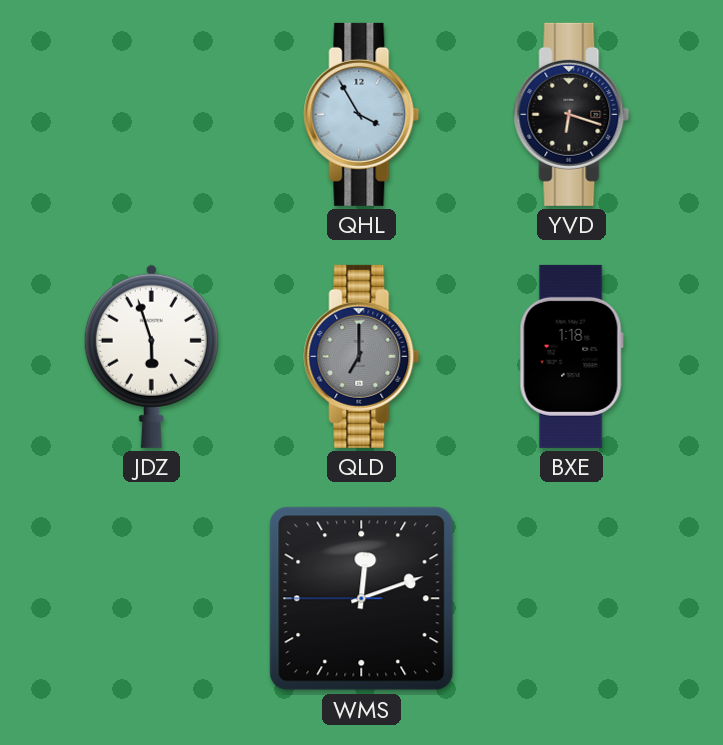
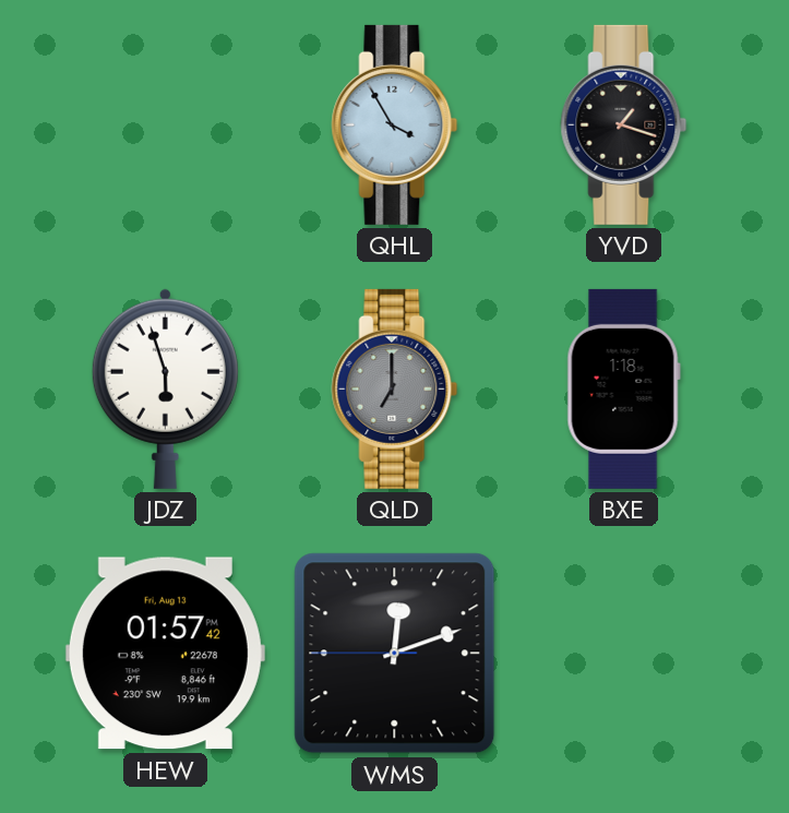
YVD: 6:18 -> 1:18
HEW: none -> 01:57
